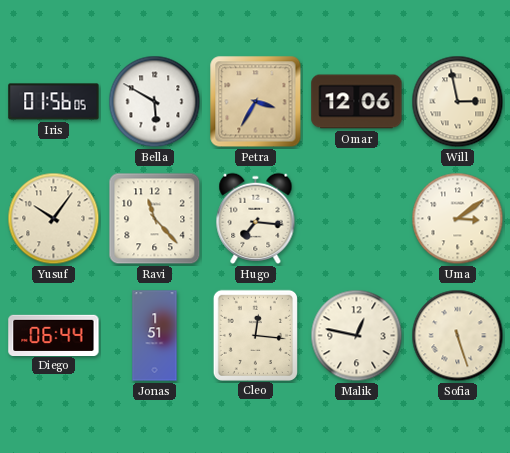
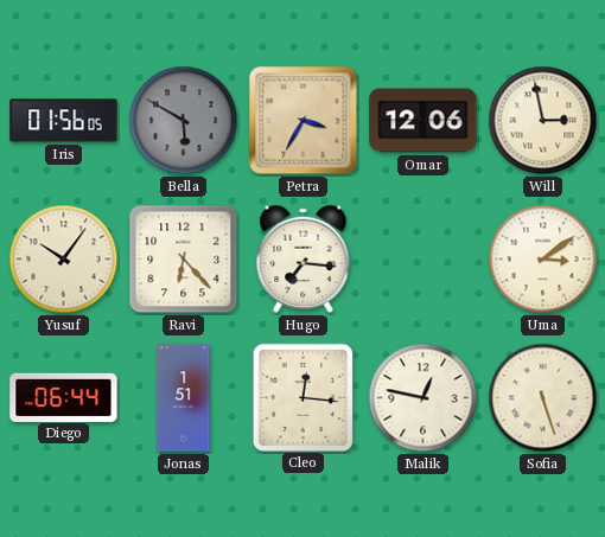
Bella dial: white -> grey
Ravi: 11:23 -> 6:23
